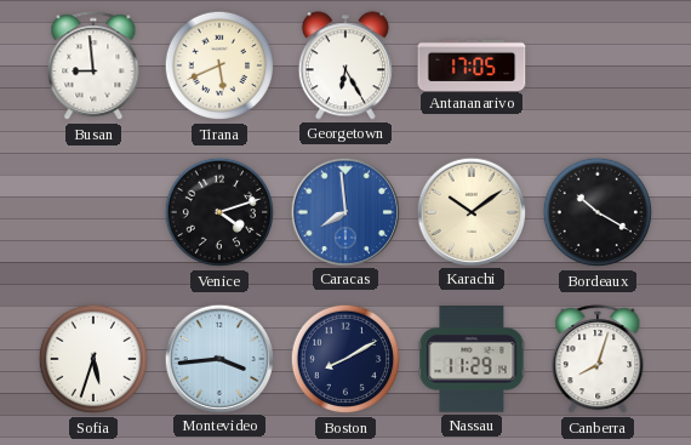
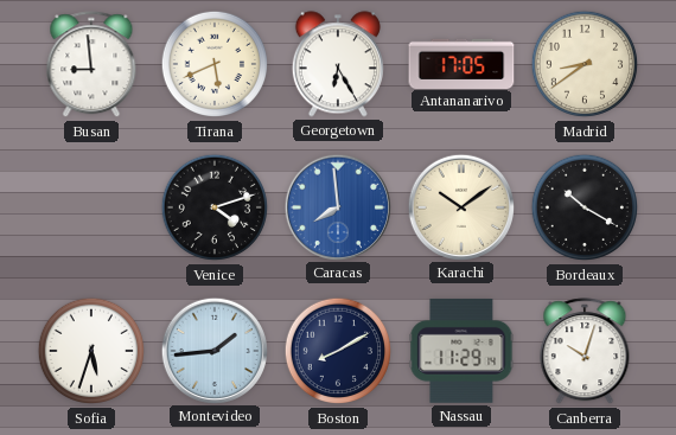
Madrid: none -> 8:39
Montevideo: 3:44 -> 1:44
Canberra: 8:03 -> 10:03
